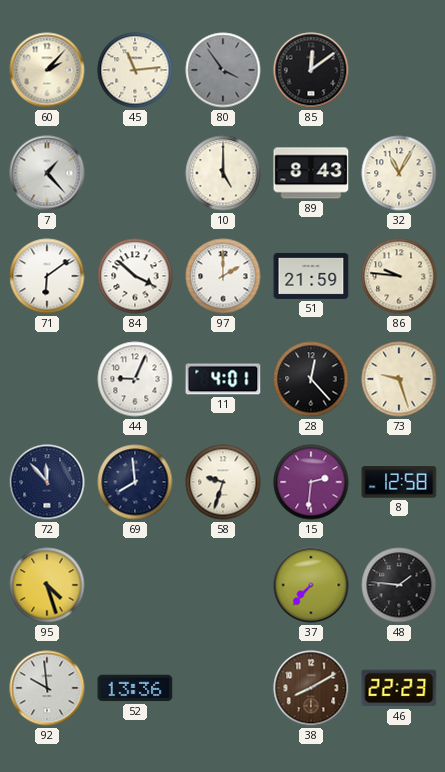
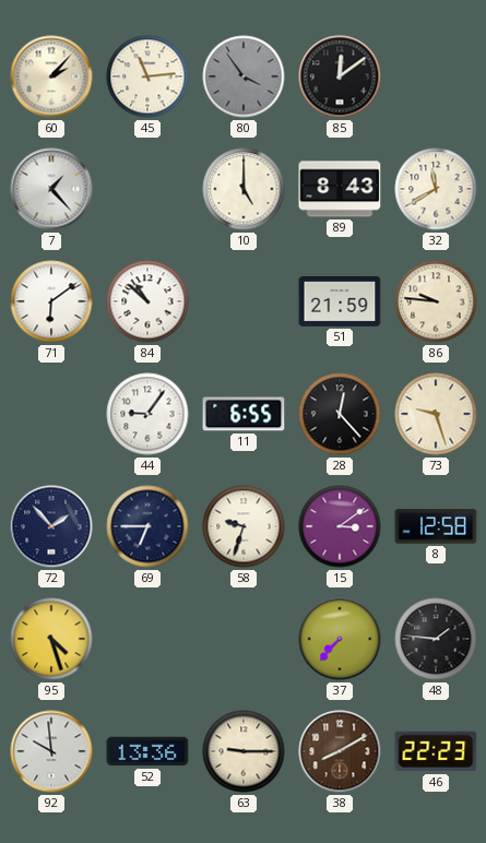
32: 11:05 -> 11:40
84: 3:52 -> 10:52
97: 2:00 -> none
44: 9:04 -> 9:06
11: 4:01 -> 6:55
72: 11:53 -> 1:53
69: 7:59 -> 6:45
15: 2:31 -> 3:09
63: none -> 9:15
